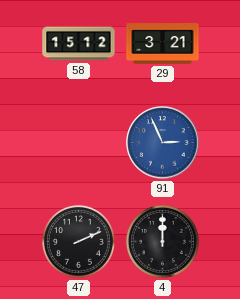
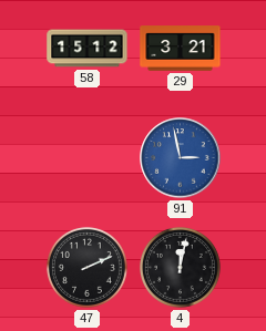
91: 2:56 -> 2:58
4: 12:00 -> 12:02
